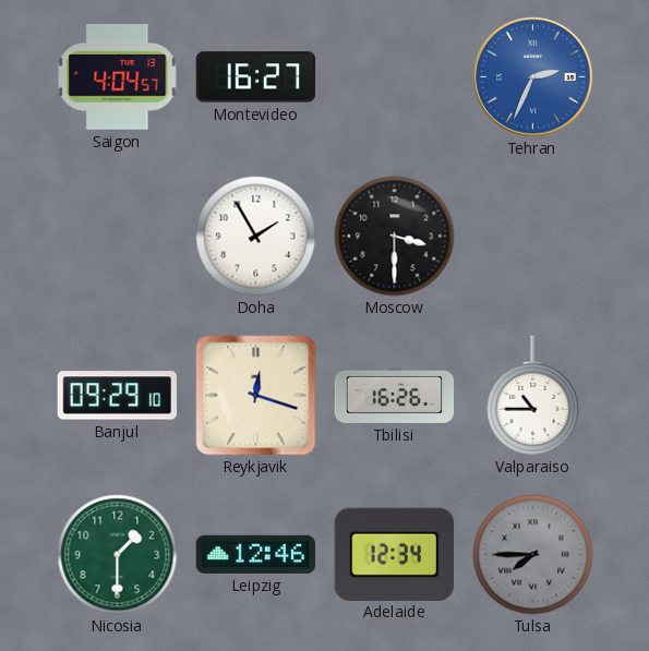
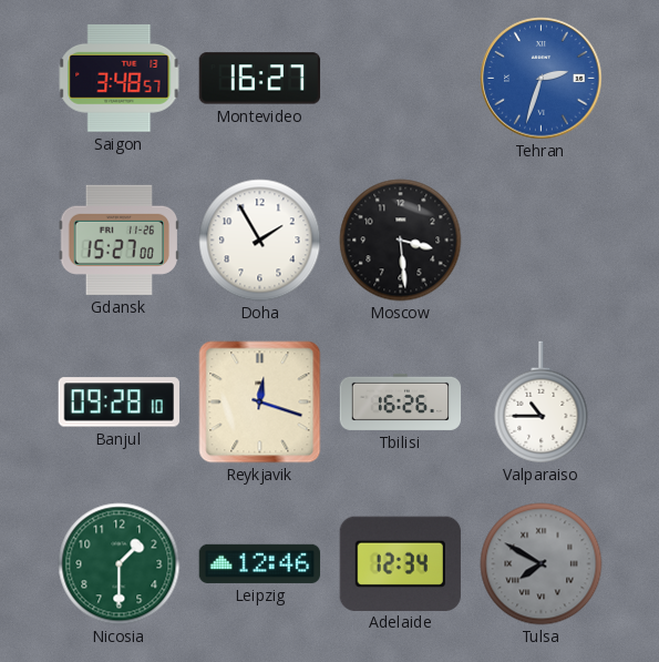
Saigon: 4:04 -> 3:48
Tehran: 2:34 -> 2:33
Gdansk: none -> 15:27
Moscow: 3:30 -> 3:29
Banjul: 09:29 -> 09:28
Tulsa: 7:45 -> 7:50
